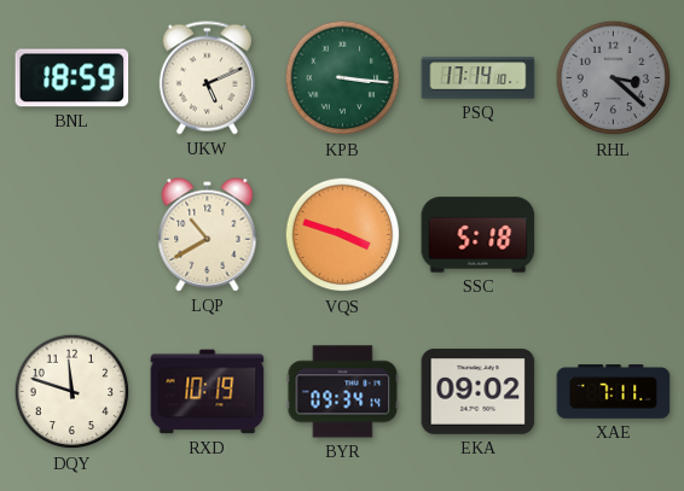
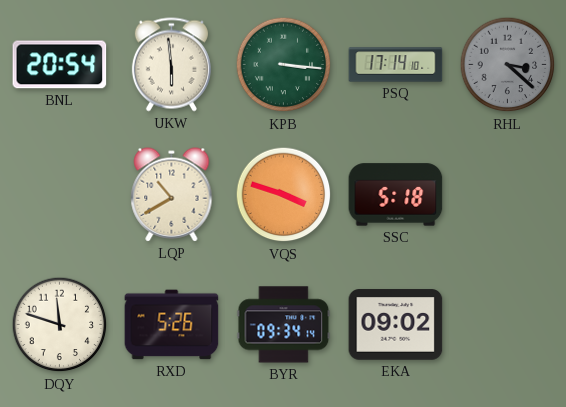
BNL: 18:59 -> 20:54
UKW: 5:11 -> 5:59
RXD: 10:19 -> 5:26
XAE: 7:11 -> none
